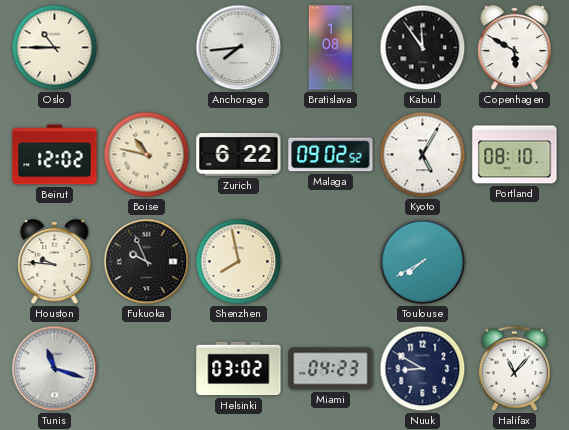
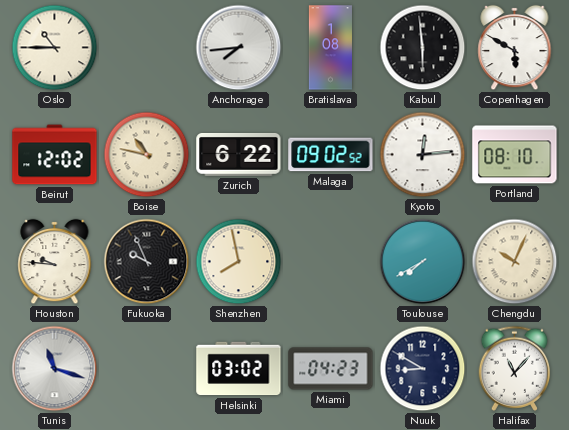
Kabul: 11:54 -> 5:59
Kyoto: 5:05 -> 12:14
Chengdu: none -> 10:04
